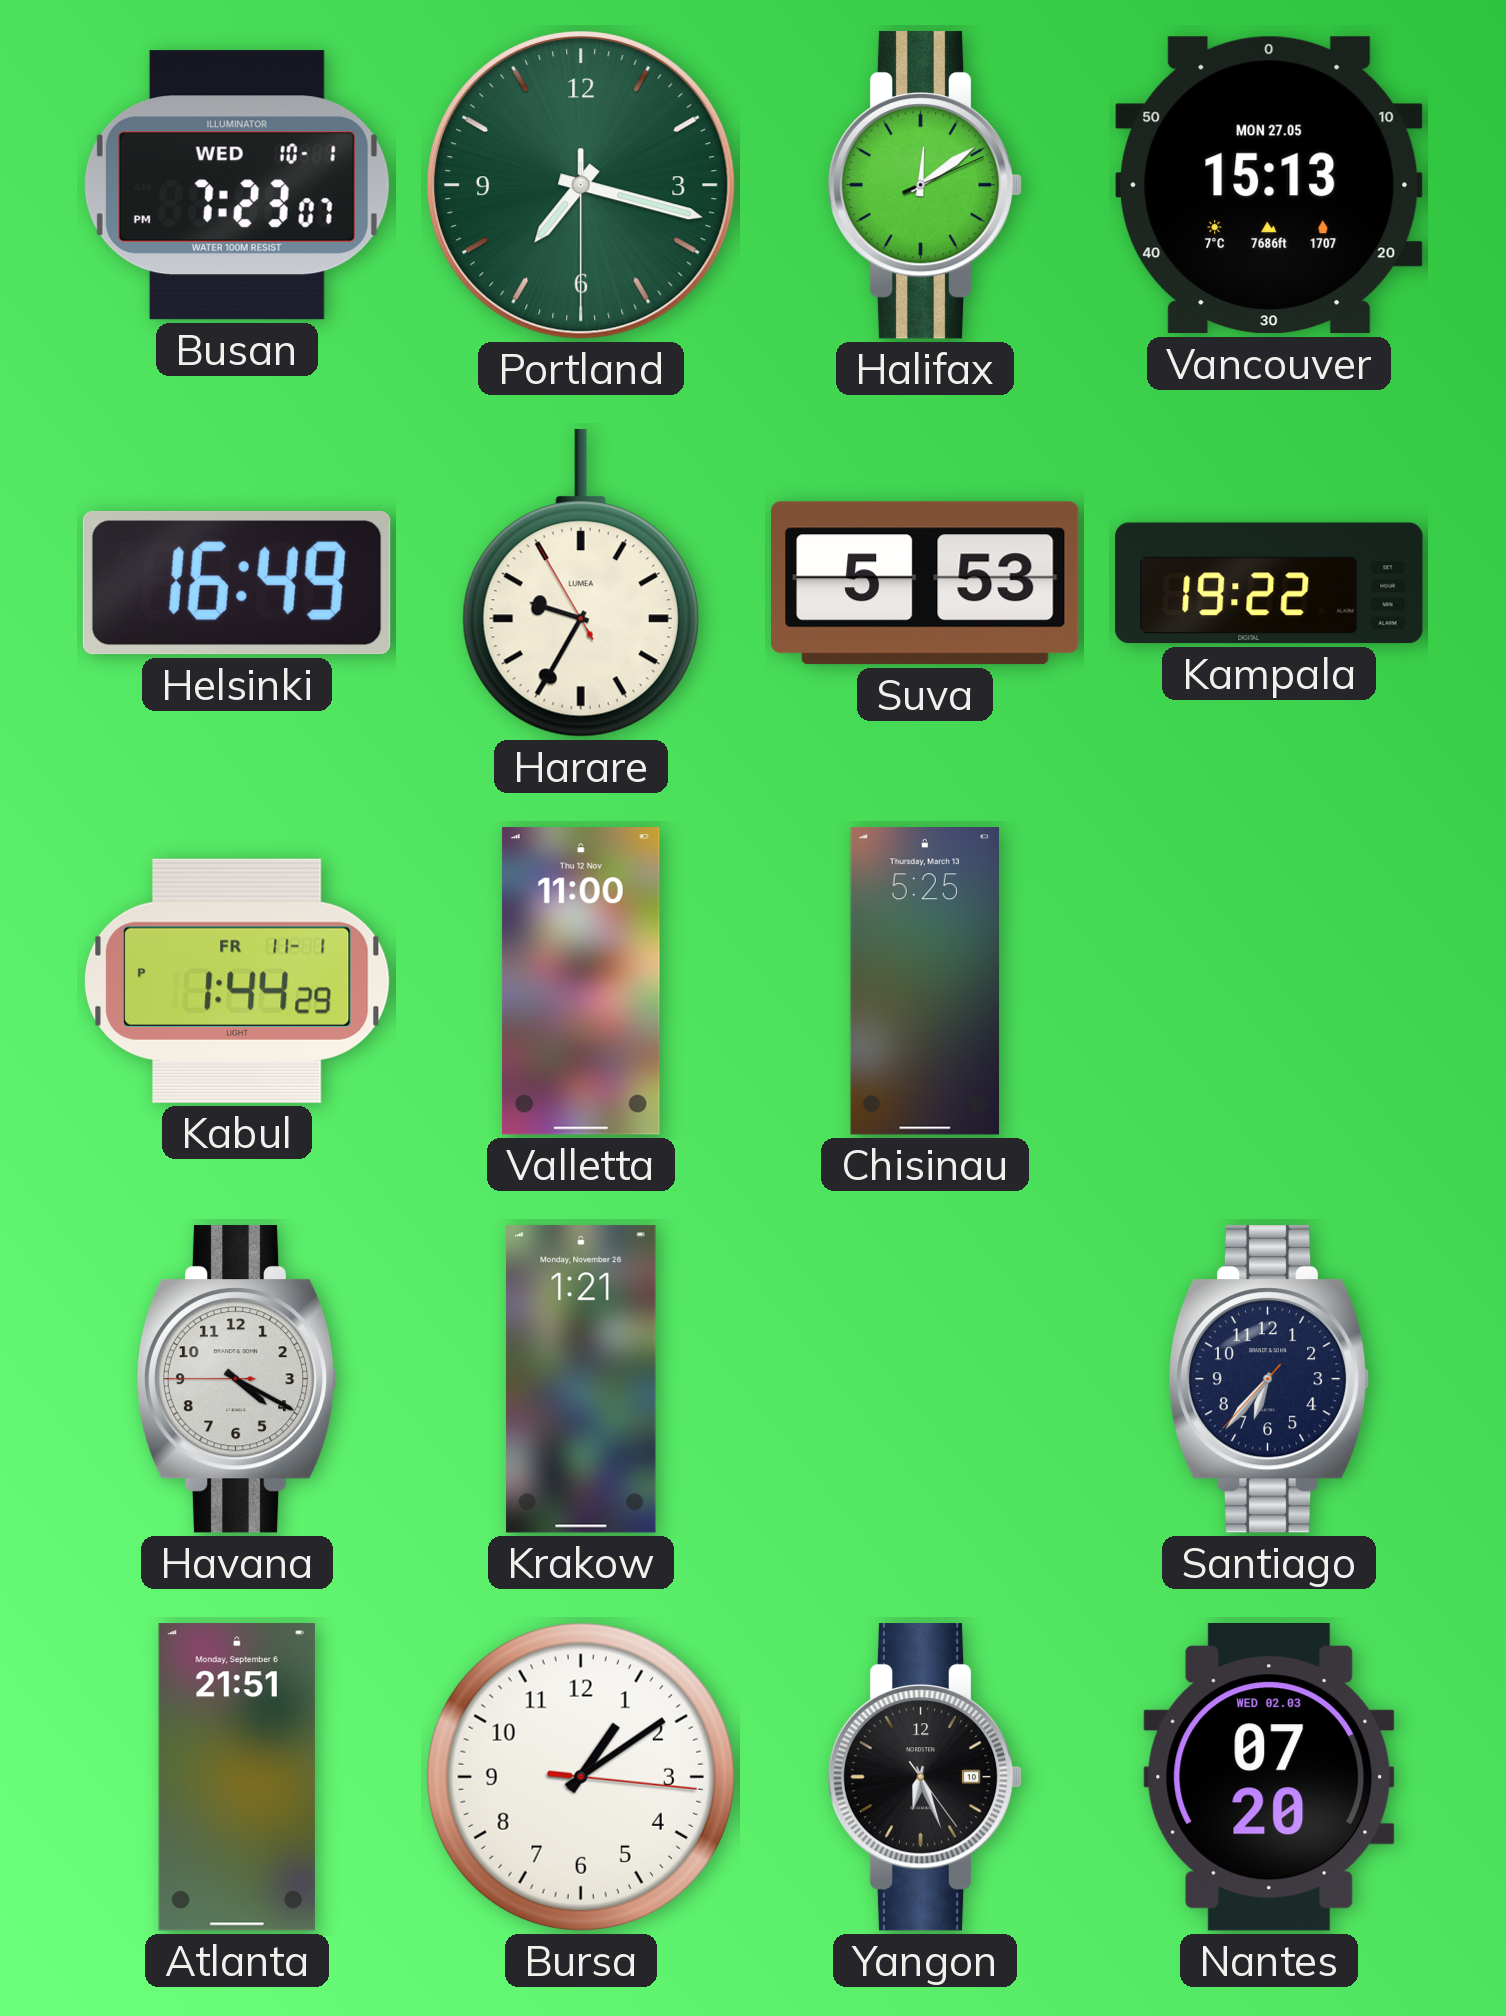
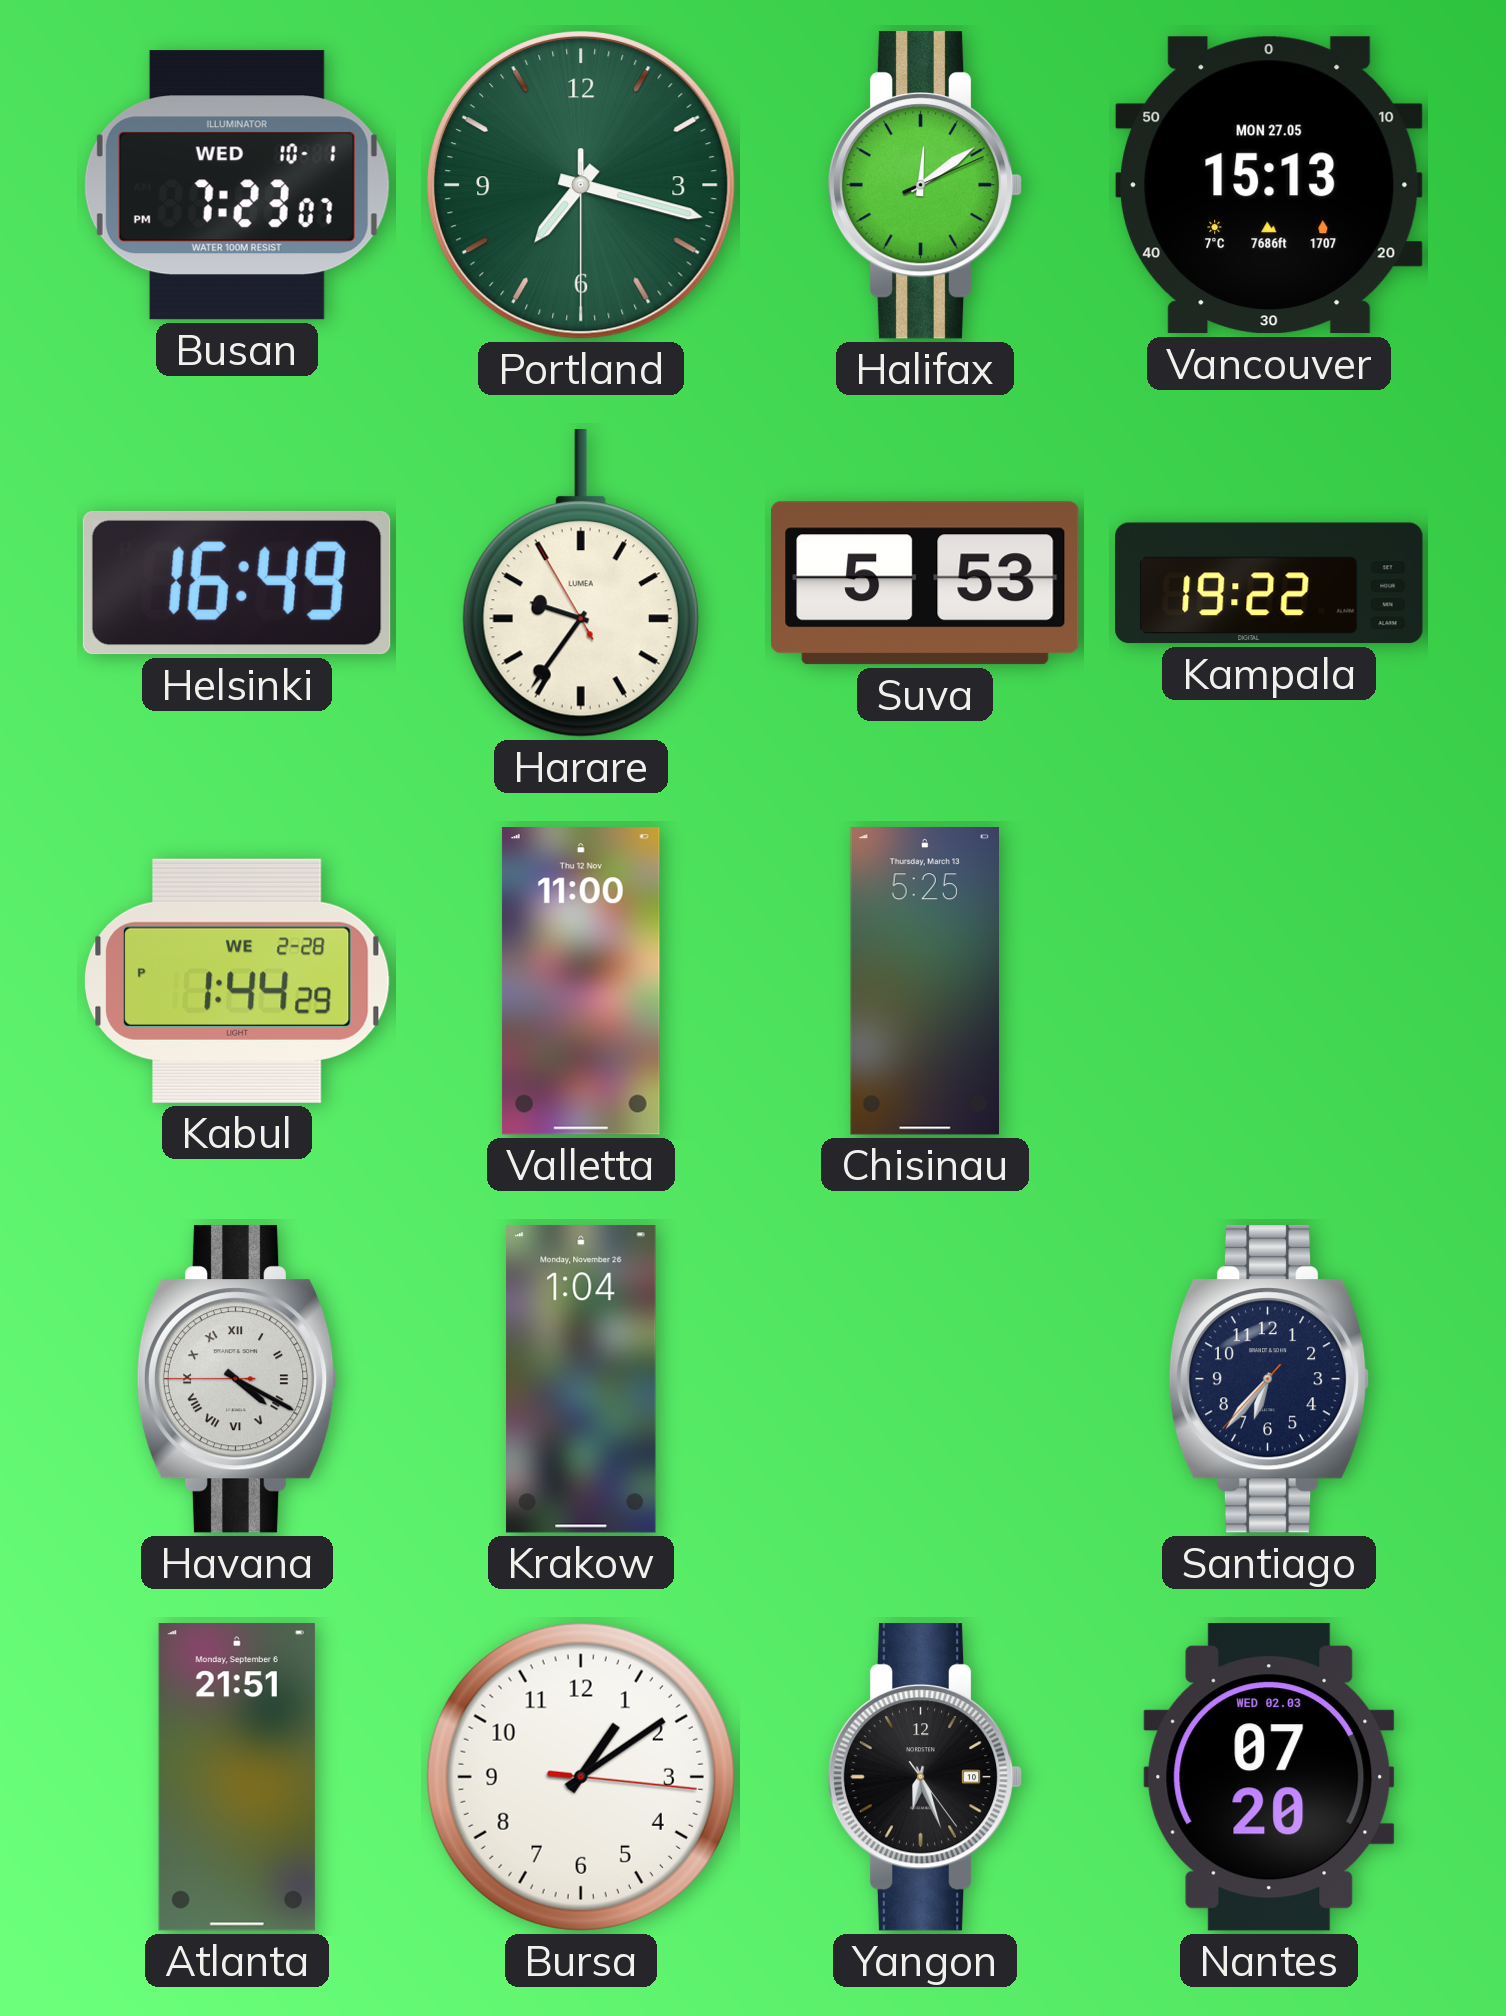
Harare: 9:34 -> 9:35
Kabul date: FR 11-1 -> WE 2-28
Havana numerals: Arabic -> Roman
Krakow: 1:21 -> 1:04
